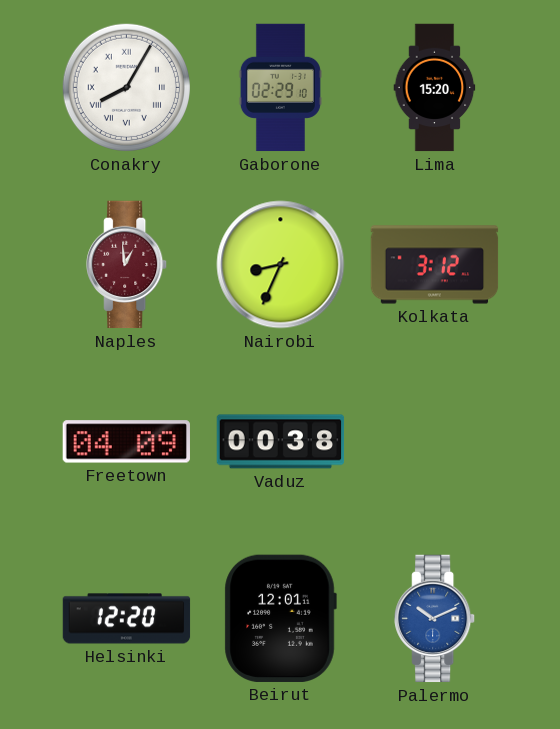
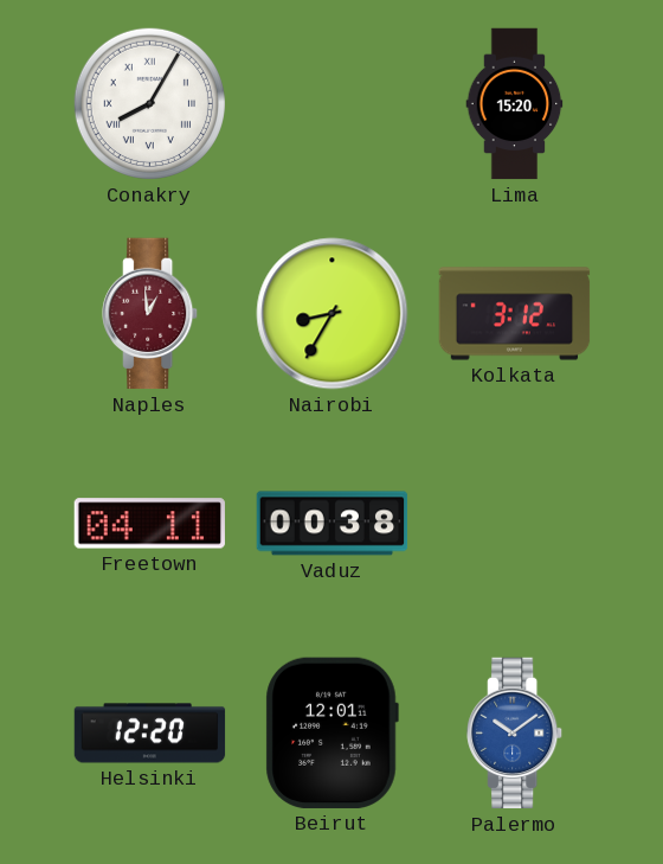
Gaborone: 02:29 -> none
Nairobi: 8:34 -> 8:35
Freetown: 04:09 -> 04:11
Palermo: 10:11 -> 10:09
